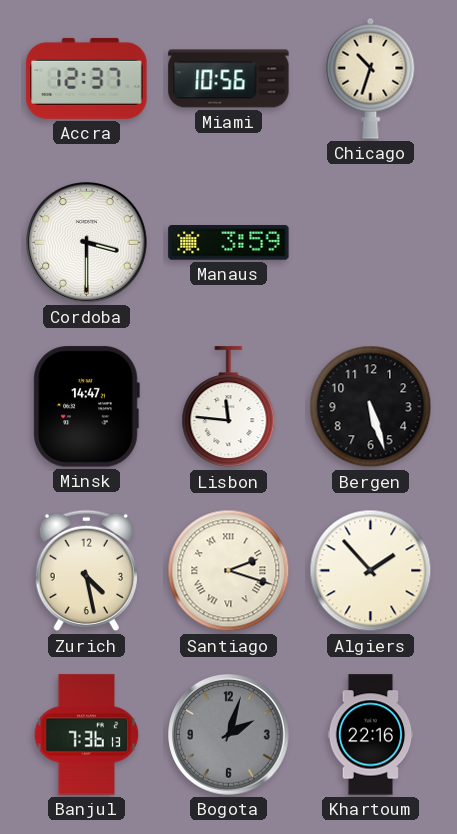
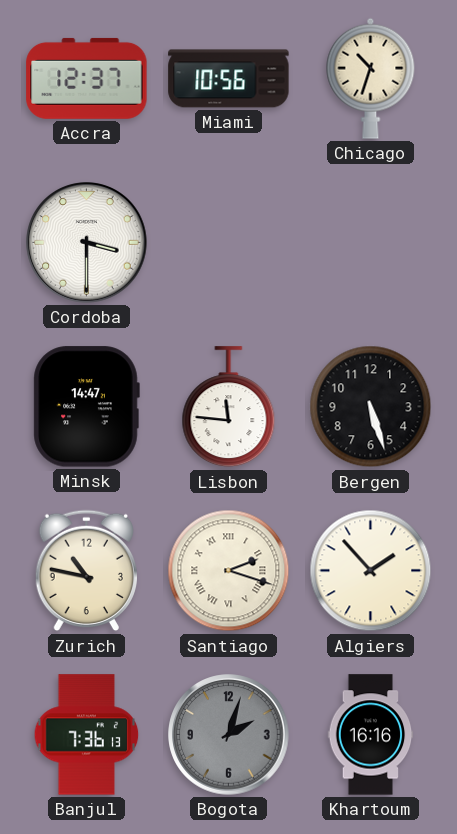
Manaus: 3:59 -> none
Zurich: 4:28 -> 10:47
Khartoum: 22:16 -> 16:16
